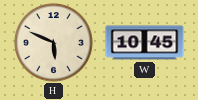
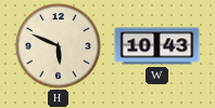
W: 10:45 -> 10:43
